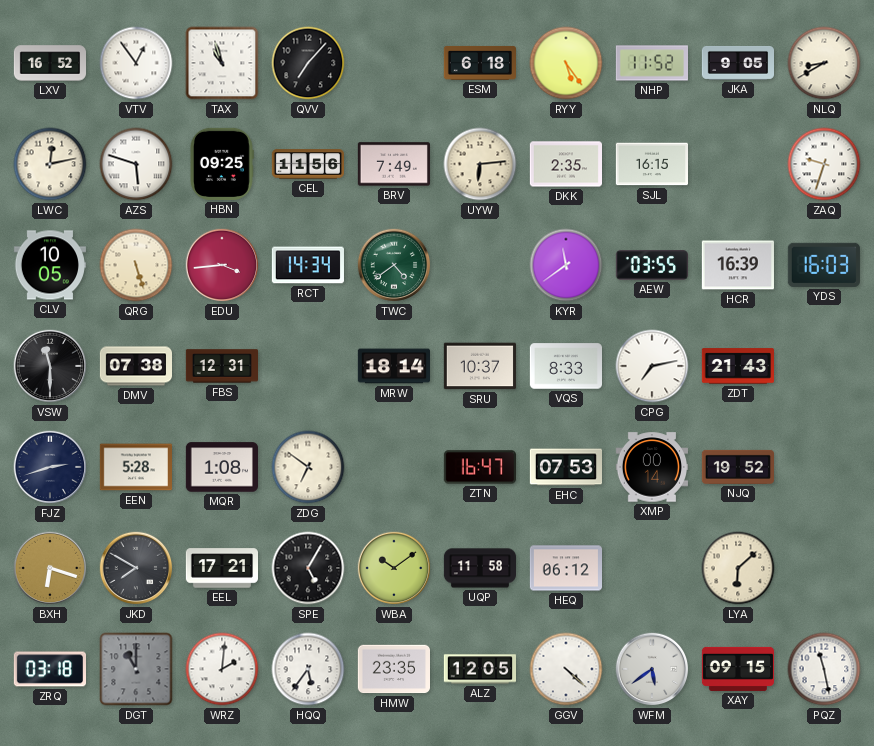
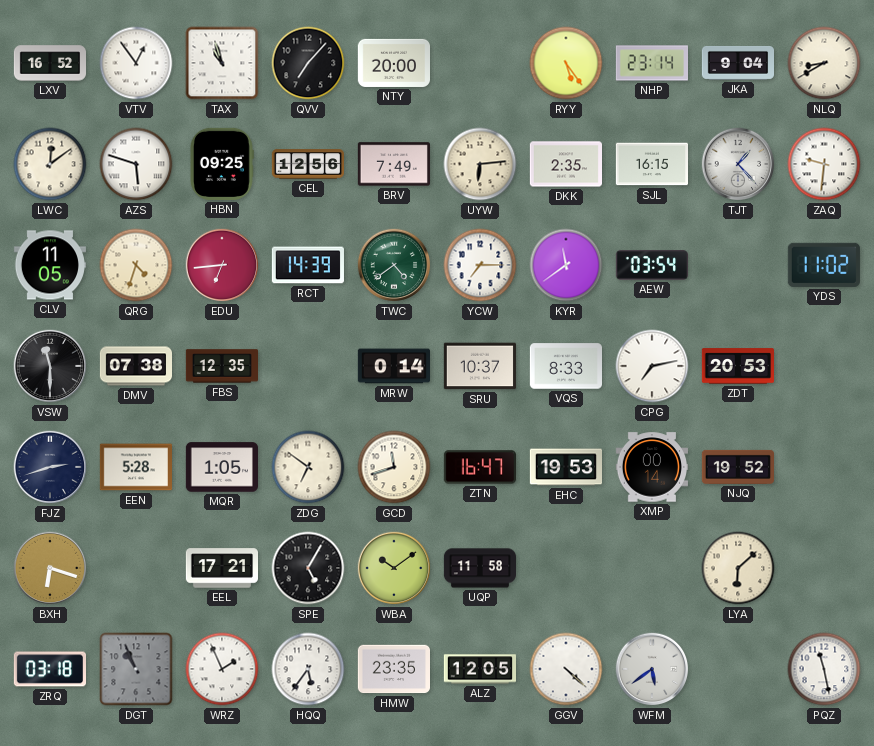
NTY: none -> 20:00
ESM: 6:18 -> none
NHP: 11:52 -> 23:14
JKA: 9:05 -> 9:04
LWC: 12:13 -> 12:09
CEL: 11:56 -> 12:56
TJT: none -> 1:23
ZAQ: 9:33 -> 9:31
CLV: 10:05 -> 11:05
QRG: 5:27 -> 4:33
EDU: 3:44 -> 6:44
RCT: 14:34 -> 14:39
YCW: none -> 7:15
AEW: 03:55 -> 03:54
HCR: 16:39 -> none
YDS: 16:03 -> 11:02
FBS: 12:31 -> 12:35
MRW: 18:14 -> 0:14
ZDT: 21:43 -> 20:53
MQR: 1:08 -> 1:05
GCD: none -> 11:42
EHC: 07:53 -> 19:53
JKD: 7:50 -> none
HEQ: 06:12 -> none
DGT: 11:00 -> 10:56
WRZ: 2:01 -> 1:56
XAY: 09:15 -> none
